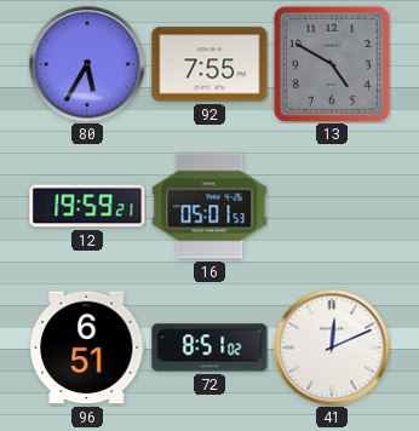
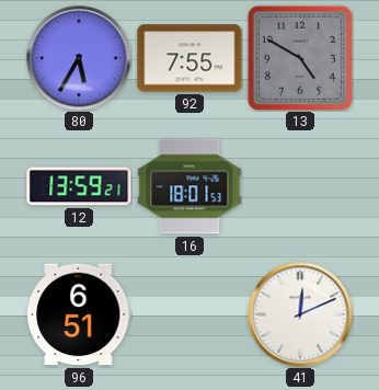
12: 19:59 -> 13:59
16: 05:01 -> 18:01
72: 8:51 -> none
